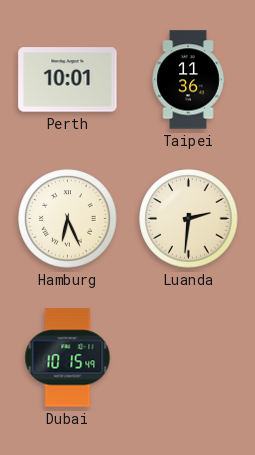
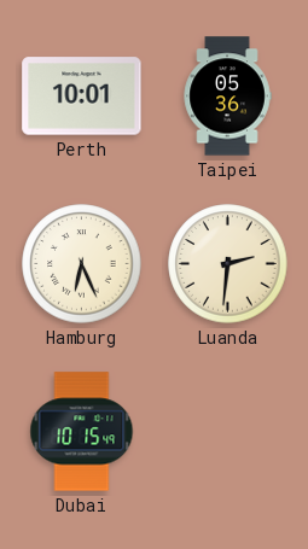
Taipei: 11:36 -> 05:36
